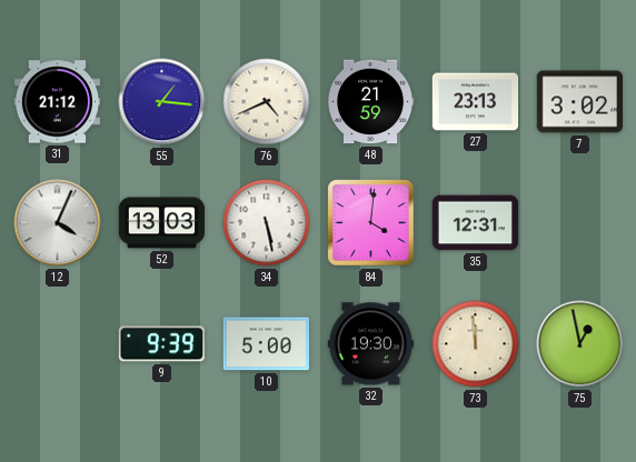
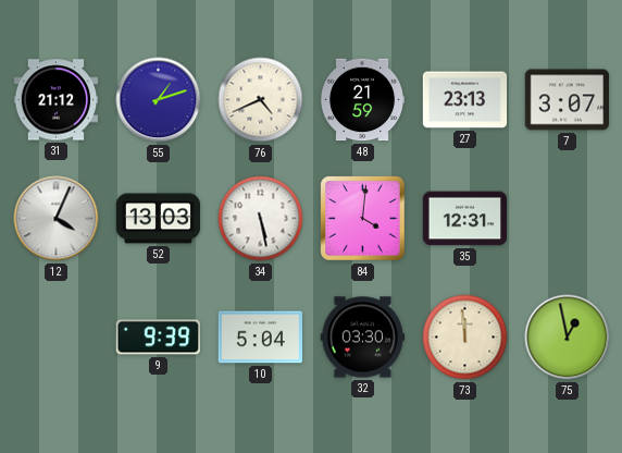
55: 1:16 -> 1:12
7: 3:02 -> 3:07
10: 5:00 -> 5:04
32: 19:30 -> 03:30
